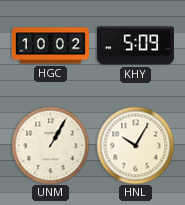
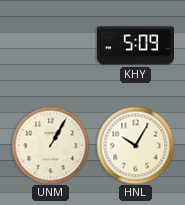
HGC: 10:02 -> none
